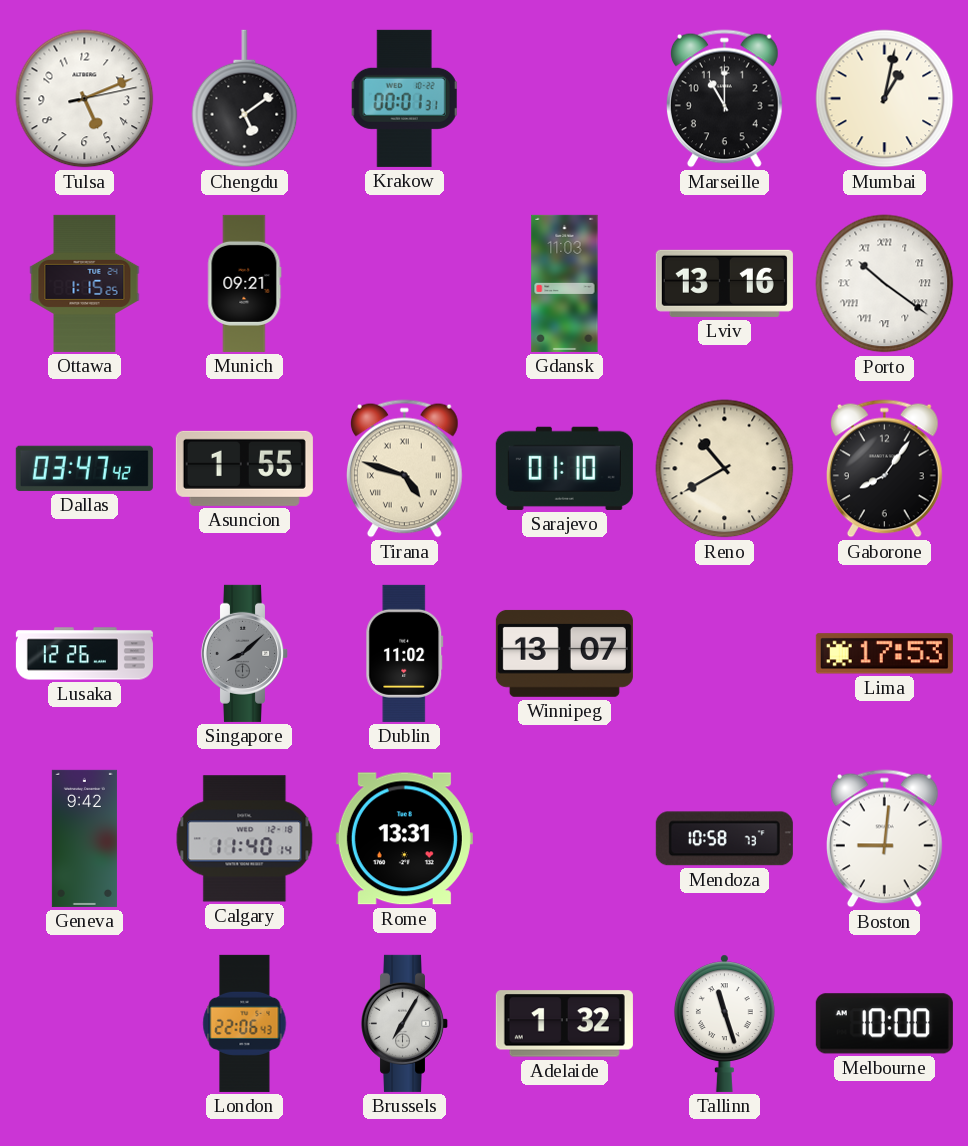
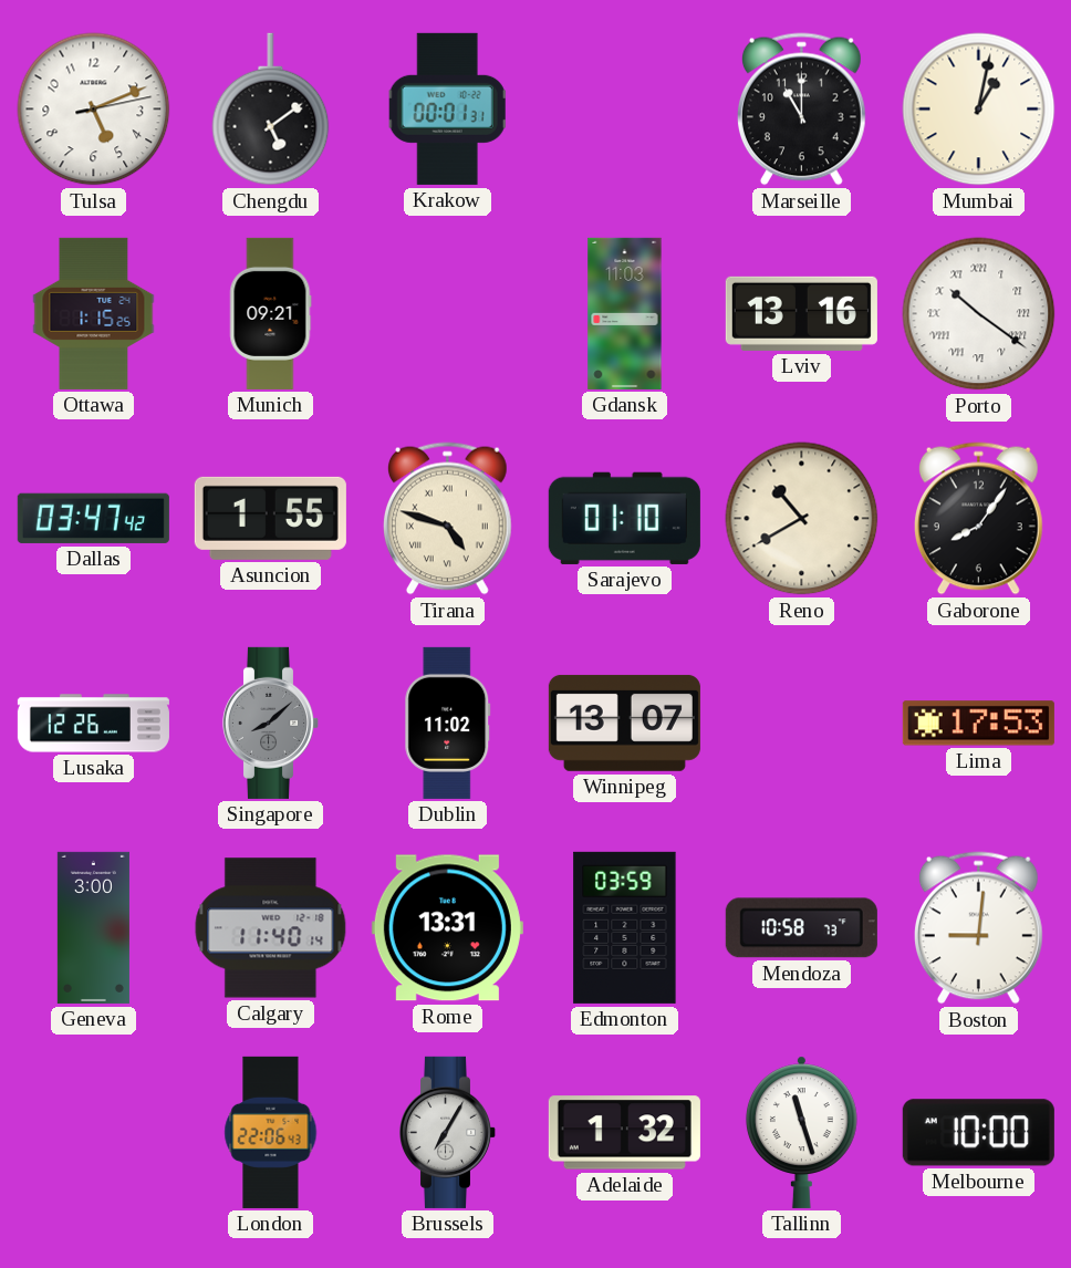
Geneva: 9:42 -> 3:00
Edmonton: none -> 03:59
